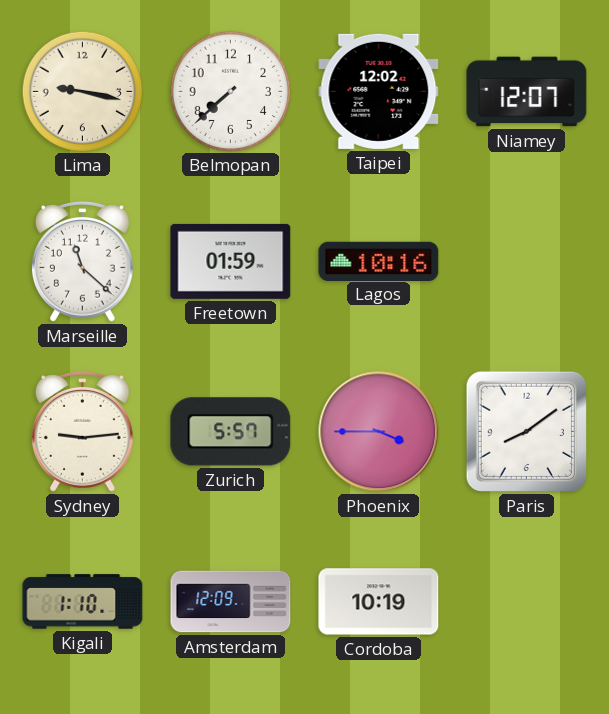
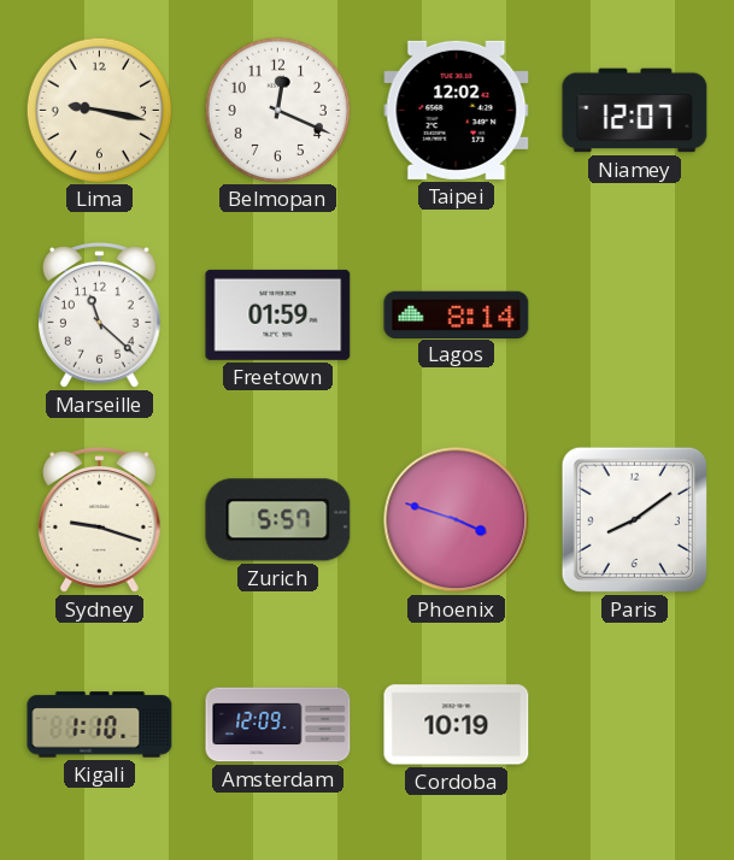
Belmopan: 7:38 -> 12:19
Lagos: 10:16 -> 8:14
Sydney: 9:14 -> 9:18
Phoenix: 3:45 -> 3:48
